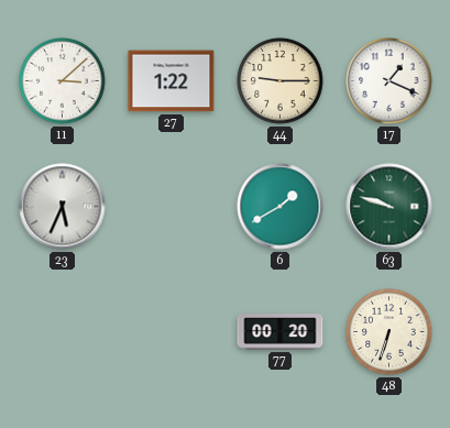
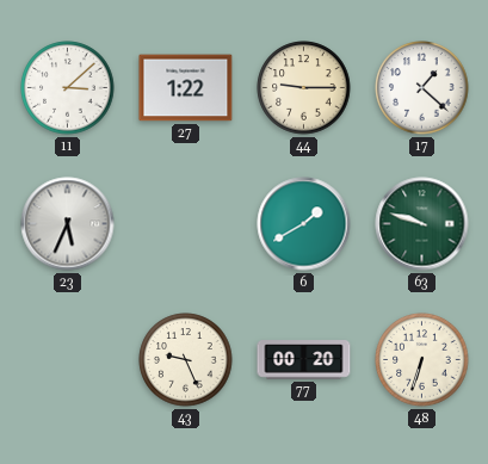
17: 1:19 -> 1:22
43: none -> 9:26
